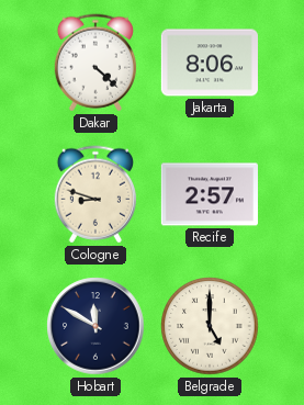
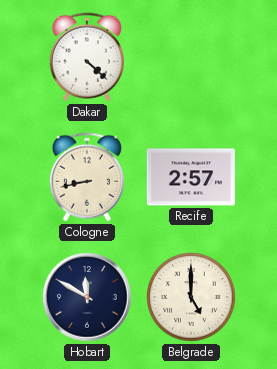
Jakarta: 8:06 -> none
Cologne: 8:48 -> 8:43
